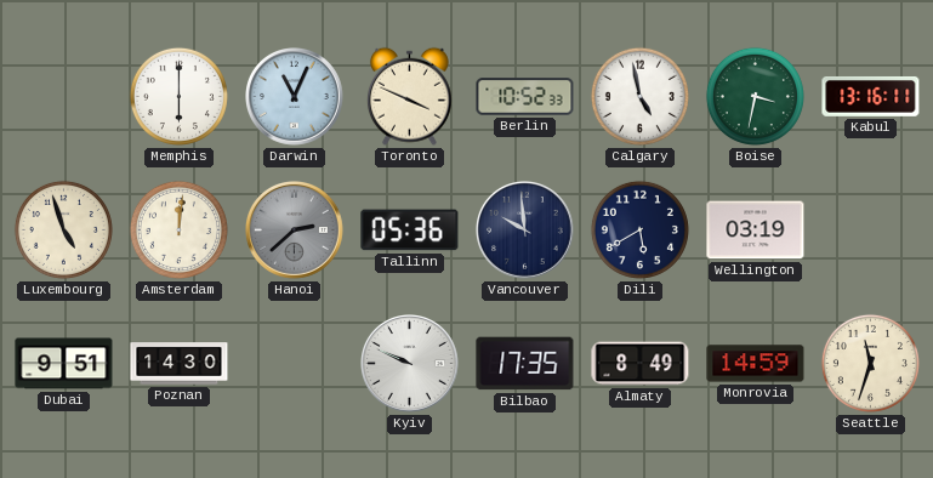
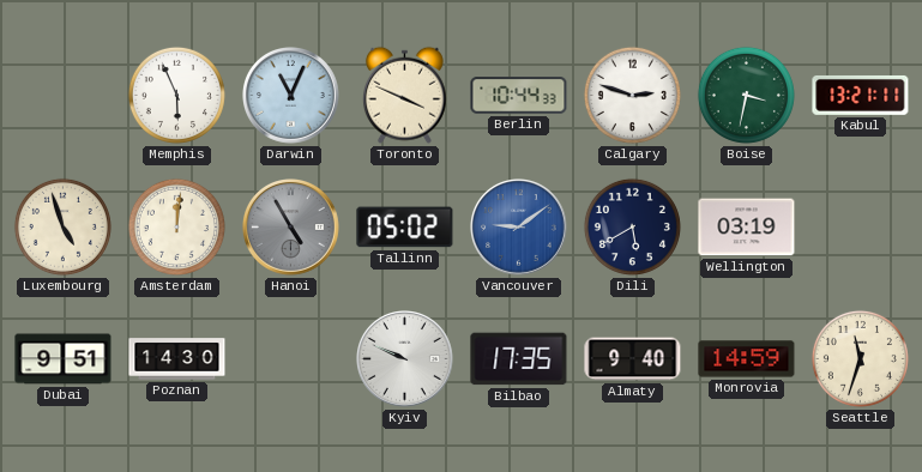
Memphis: 6:00 -> 5:56
Berlin: 10:52 -> 10:44
Calgary: 4:58 -> 2:48
Kabul: 13:16 -> 13:21
Hanoi: 2:38 -> 4:55
Tallinn: 05:36 -> 05:02
Vancouver: 9:59 -> 9:09
Vancouver dial: navy -> blue
Almaty: 8:49 -> 9:40
